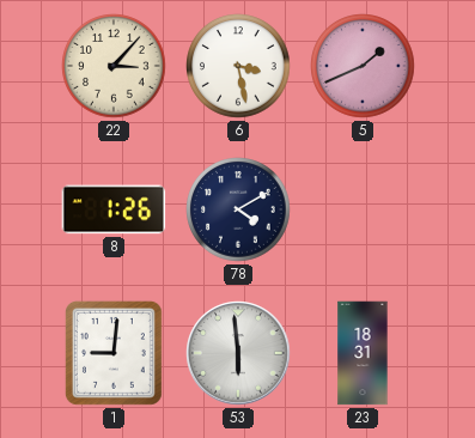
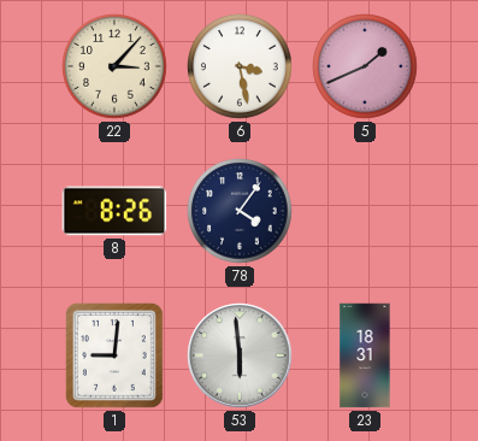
8: 1:26 -> 8:26
78: 4:10 -> 4:06
